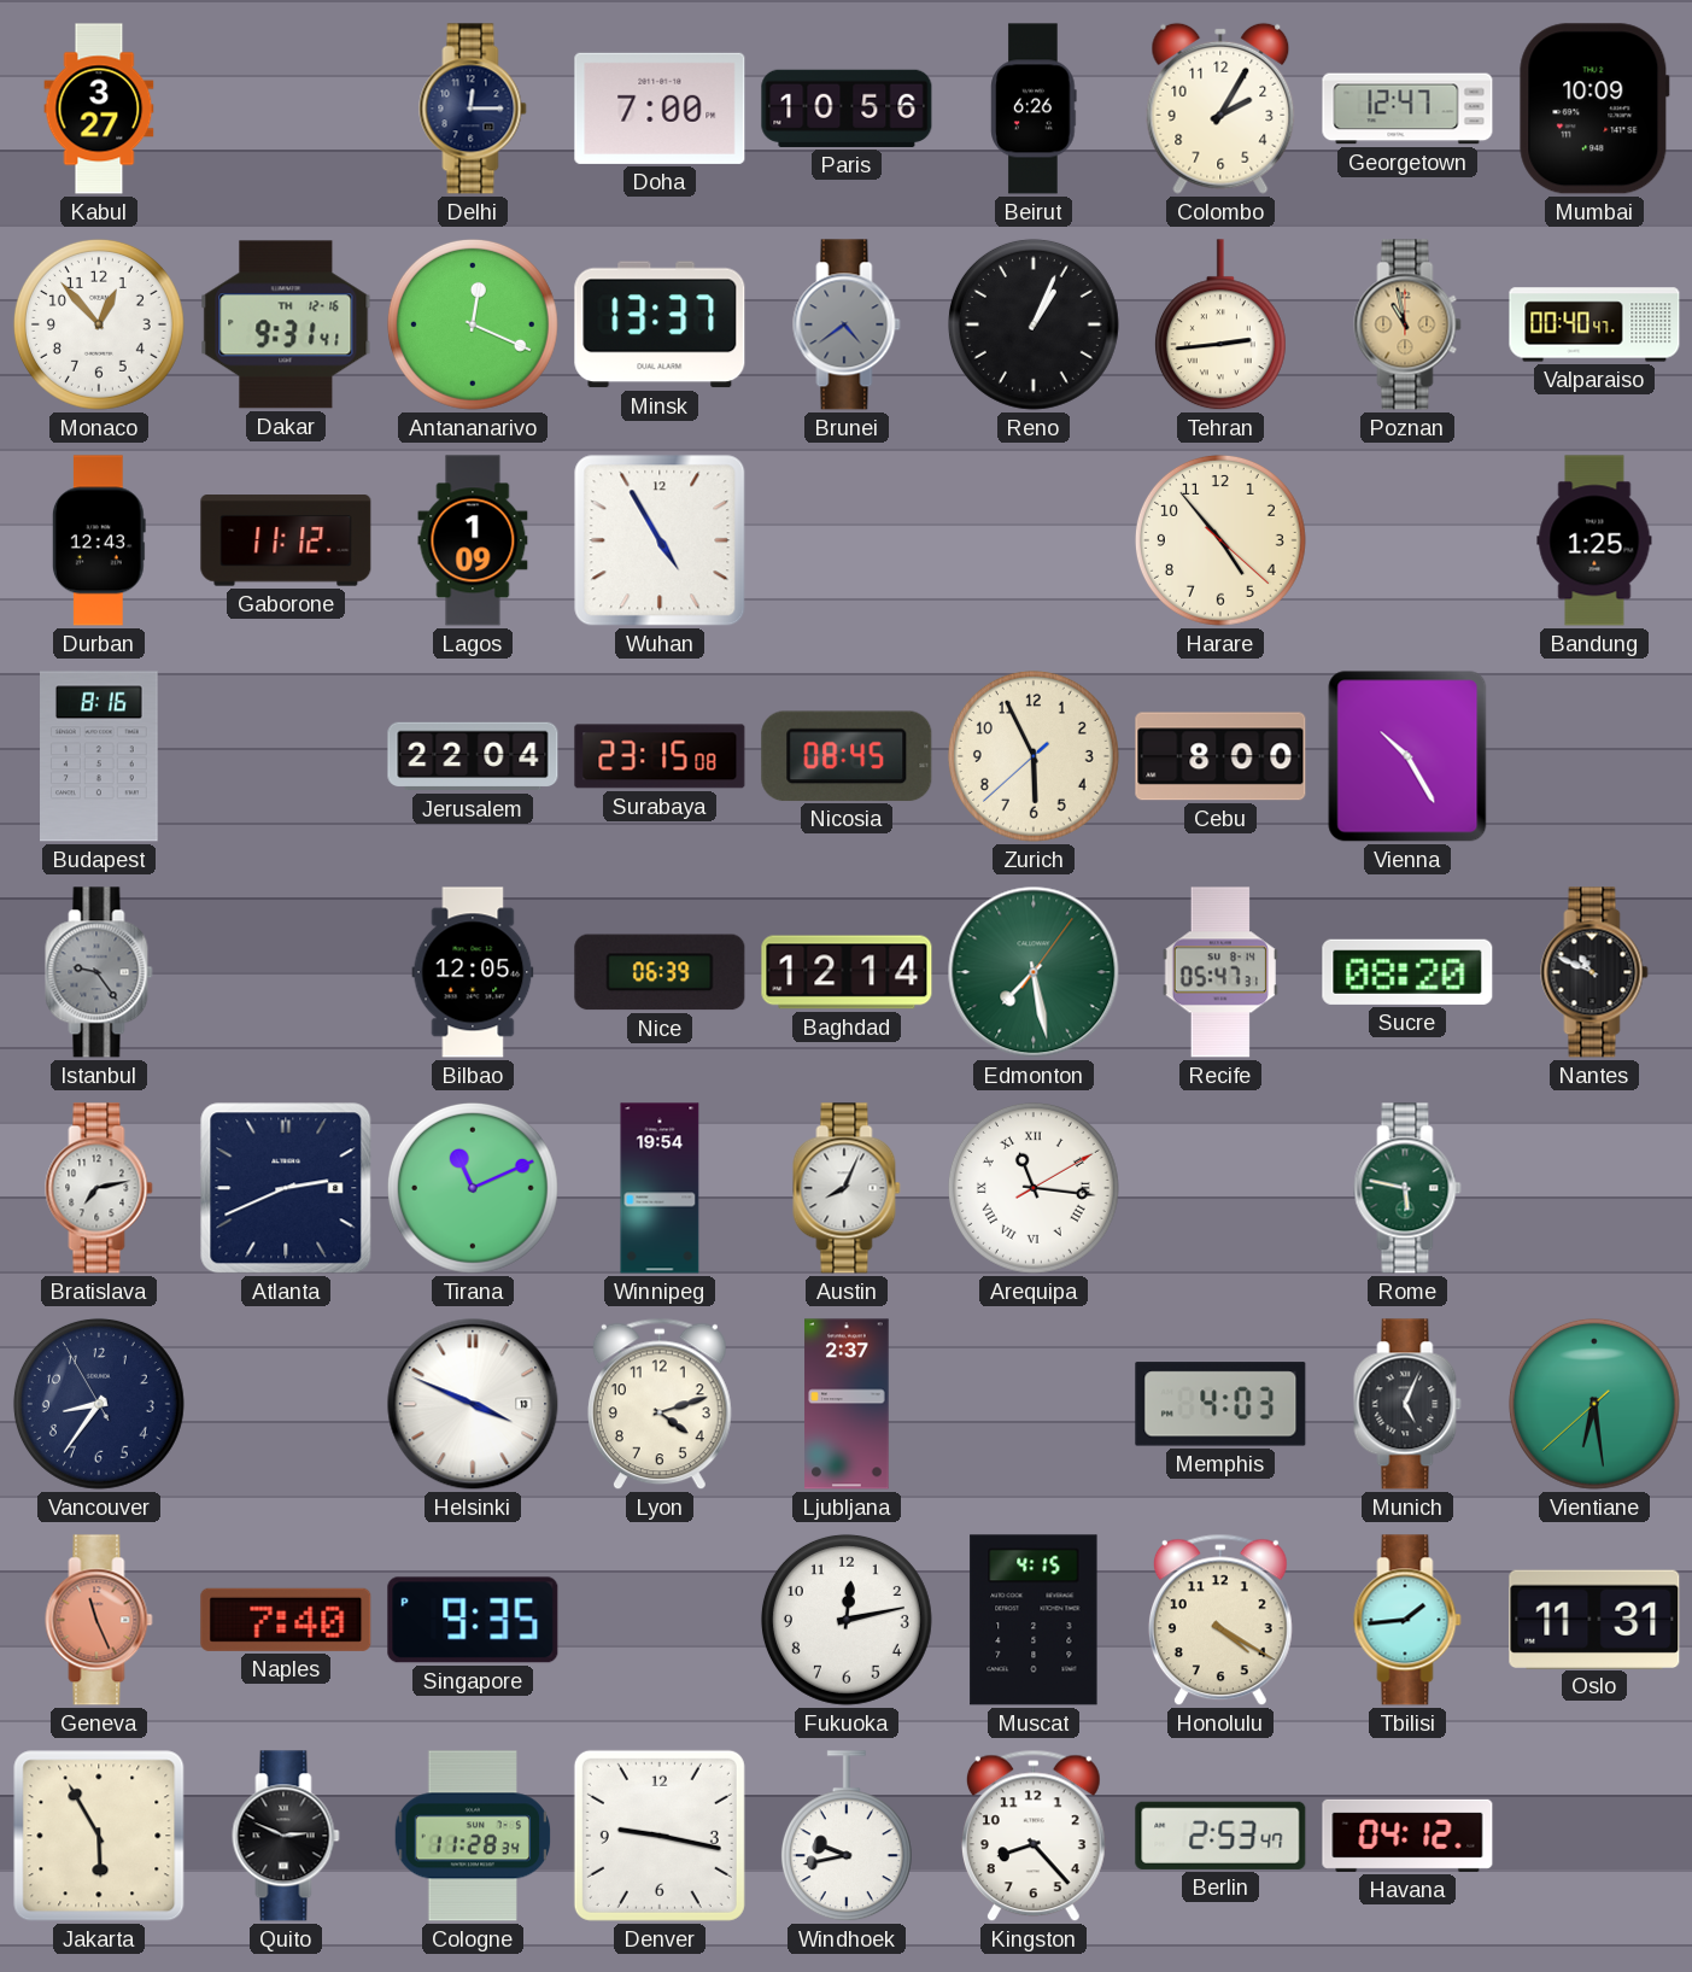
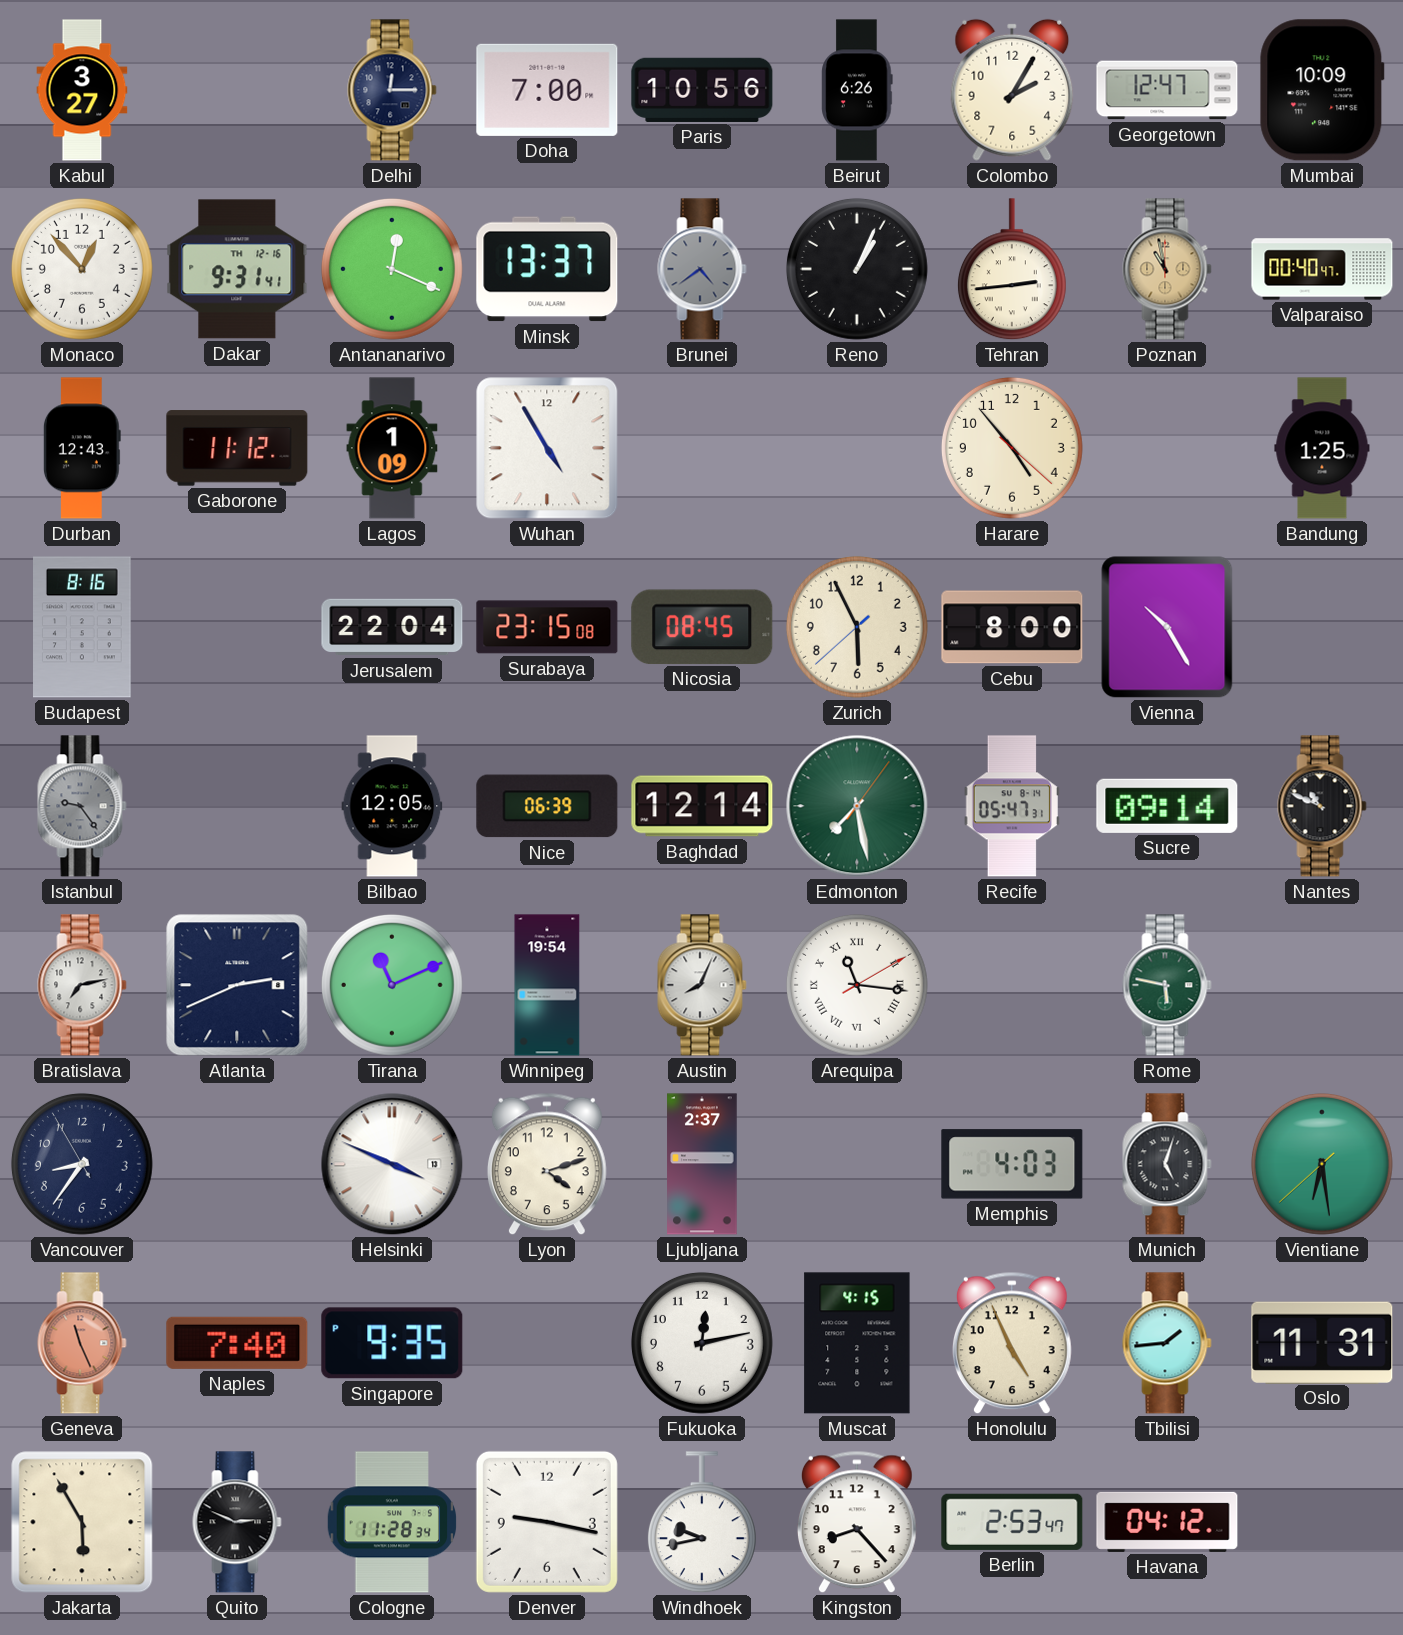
Sucre: 08:20 -> 09:14
Munich: 5:04 -> 5:03
Honolulu: 4:20 -> 4:56
